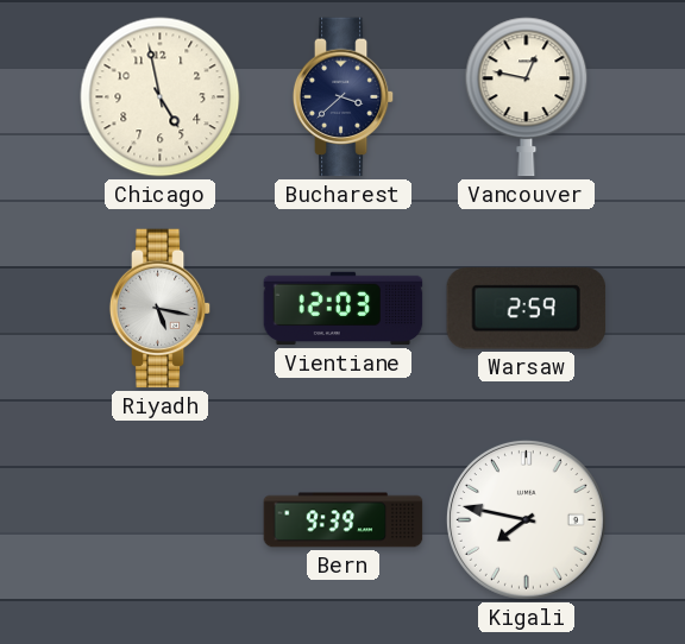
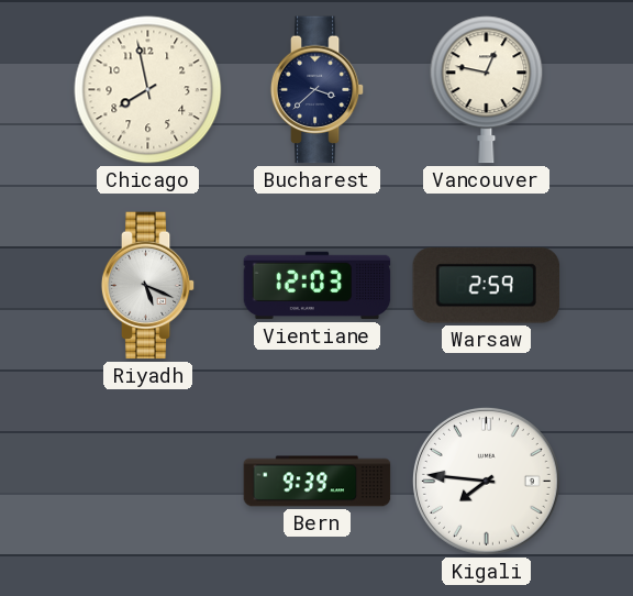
Chicago: 4:58 -> 7:58
Riyadh: 5:17 -> 5:19
Kigali: 7:47 -> 7:46
